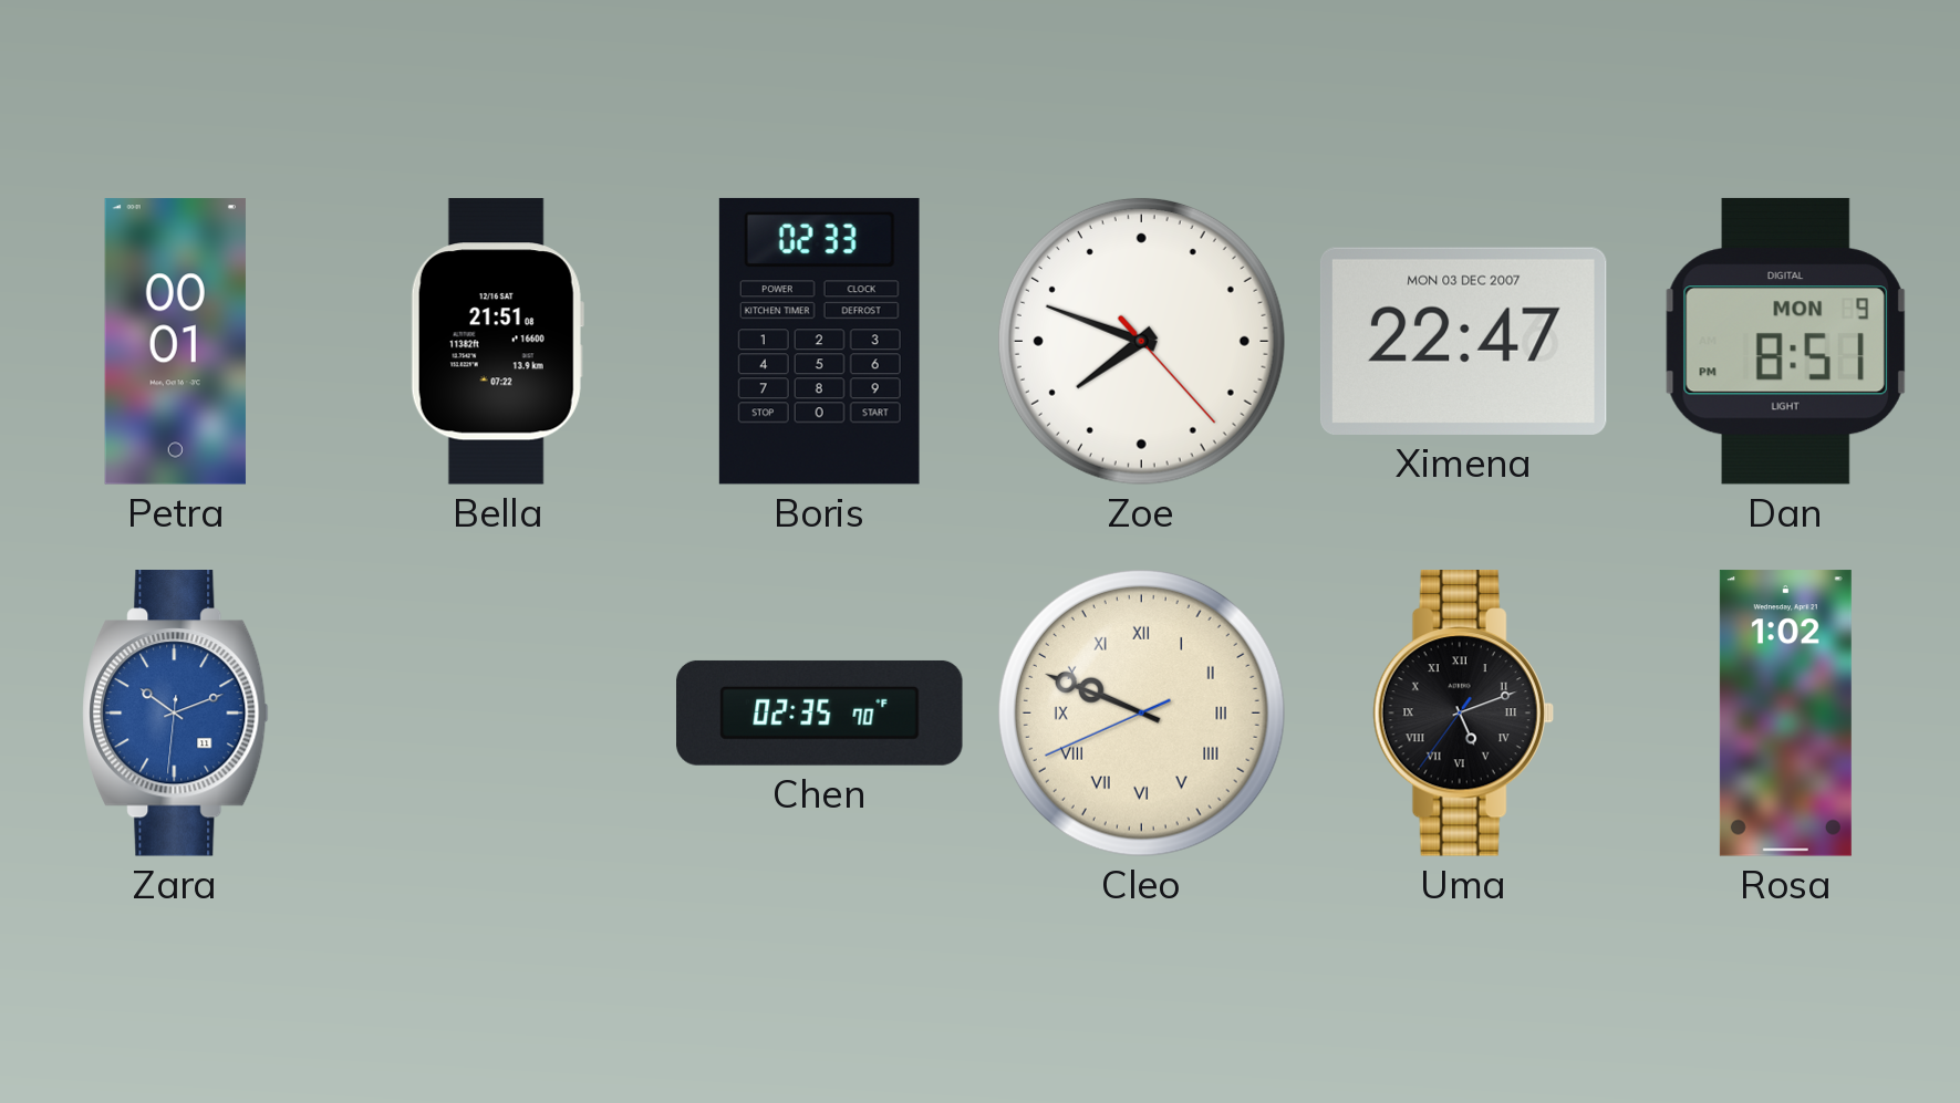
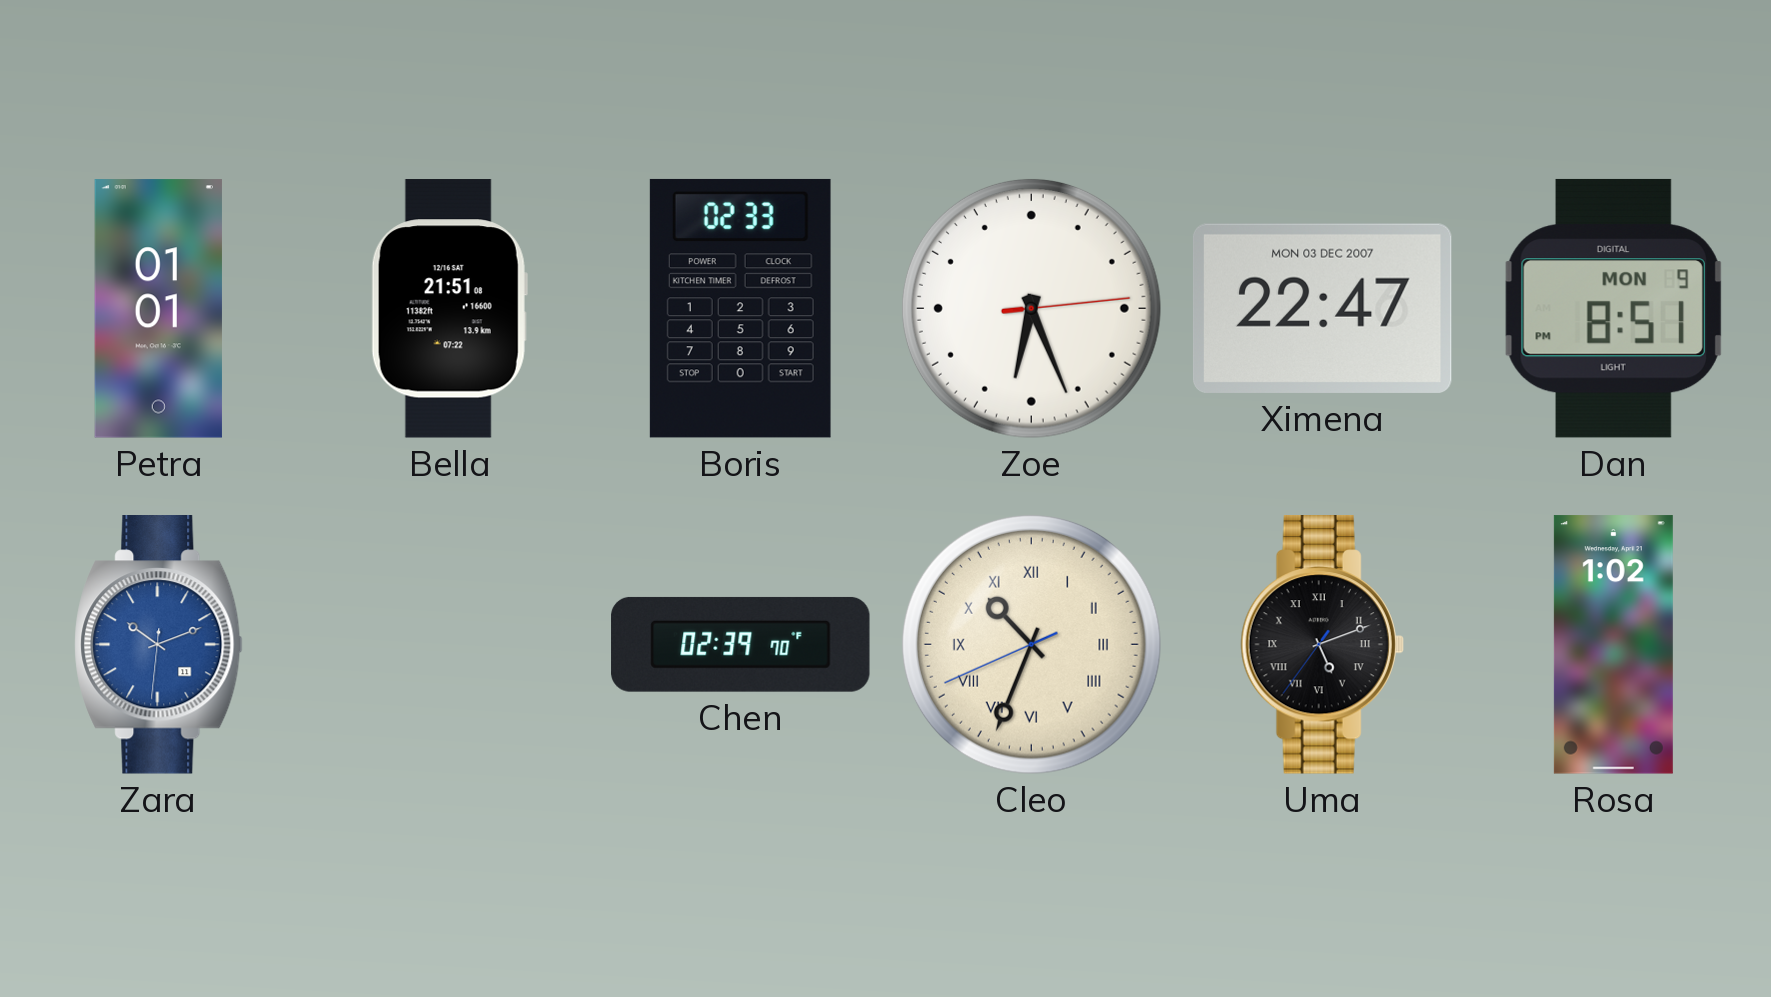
Petra: 00:01 -> 01:01
Zoe: 7:48 -> 6:26
Chen: 02:35 -> 02:39
Cleo: 9:48 -> 10:33
